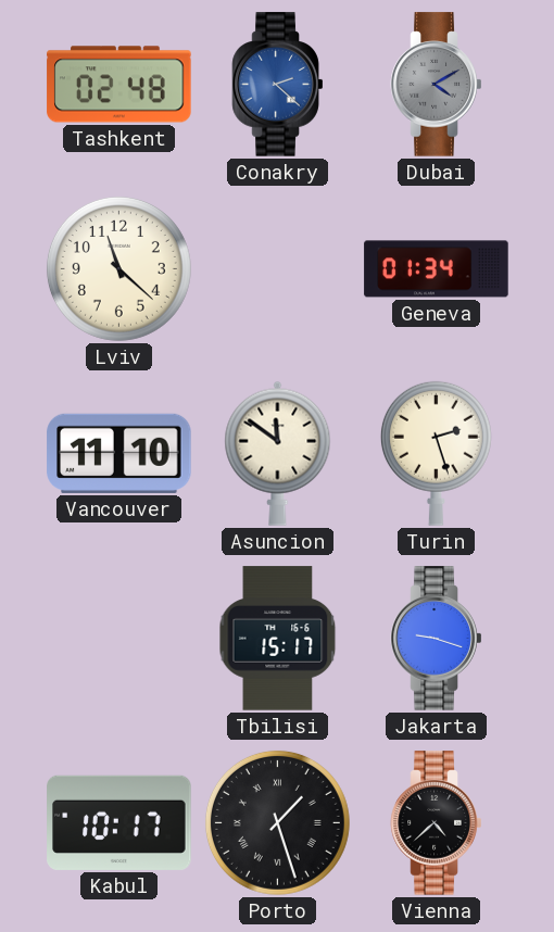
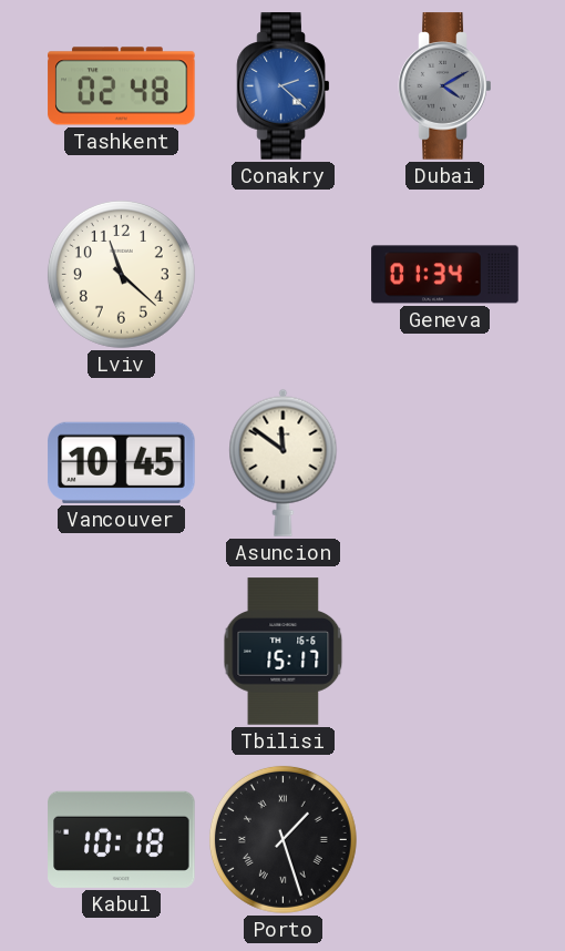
Vancouver: 11:10 -> 10:45
Turin: 2:27 -> none
Jakarta: 9:18 -> none
Kabul: 10:17 -> 10:18
Vienna: 4:38 -> none
